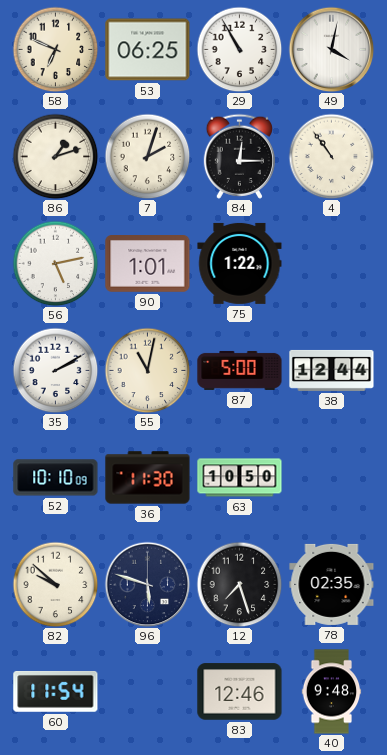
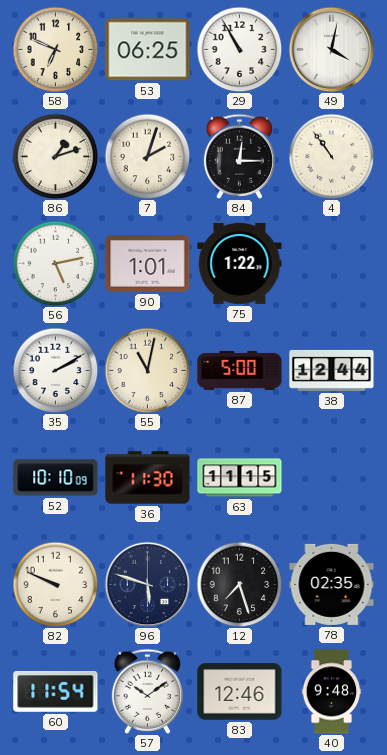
63: 10:50 -> 11:15
82: 9:52 -> 9:49
57: none -> 10:09
